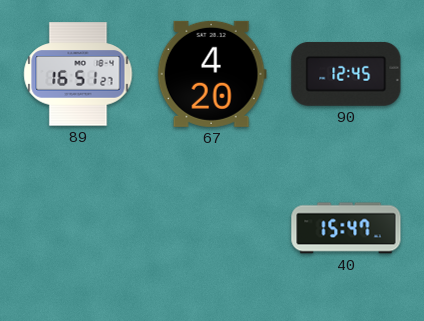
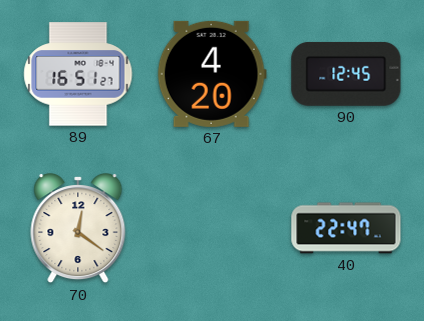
70: none -> 12:21
40: 15:47 -> 22:47
